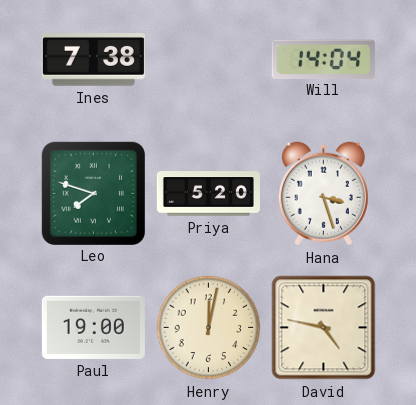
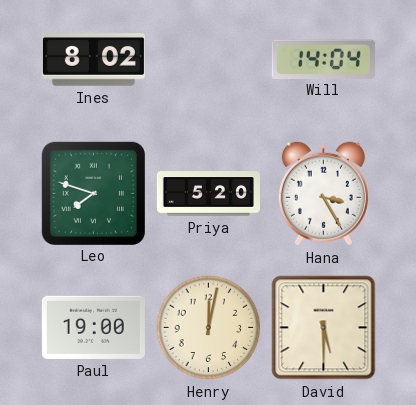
Ines: 7:38 -> 8:02
Hana: 3:27 -> 3:25
David: 4:47 -> 5:30
